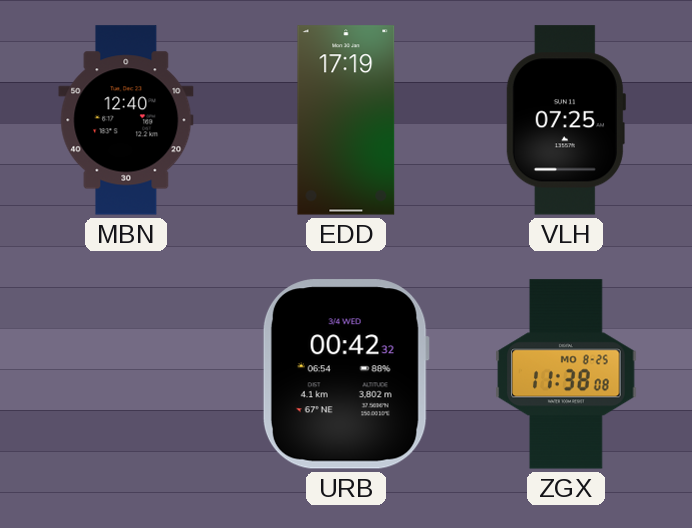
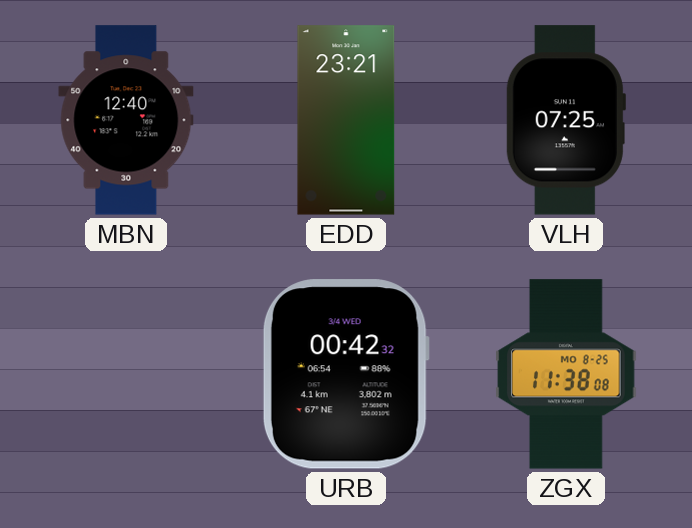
EDD: 17:19 -> 23:21
